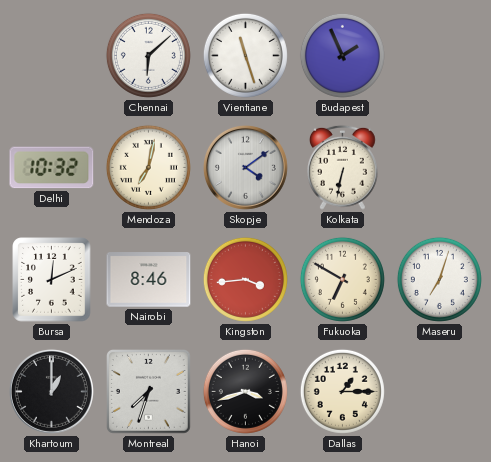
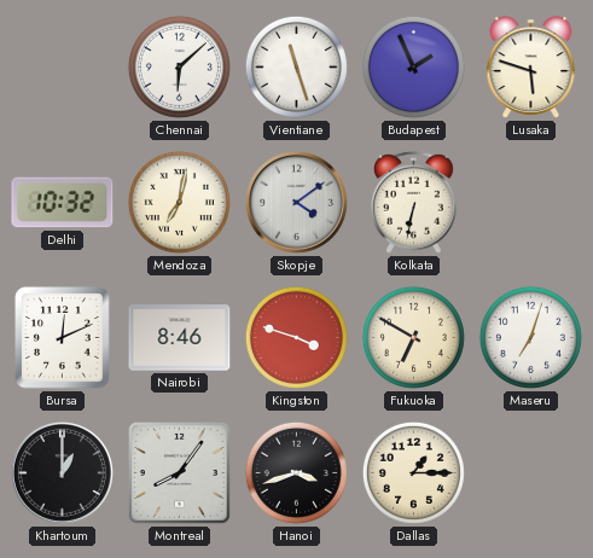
Lusaka: none -> 5:48
Kingston: 3:44 -> 3:48
Montreal: 7:33 -> 8:06
